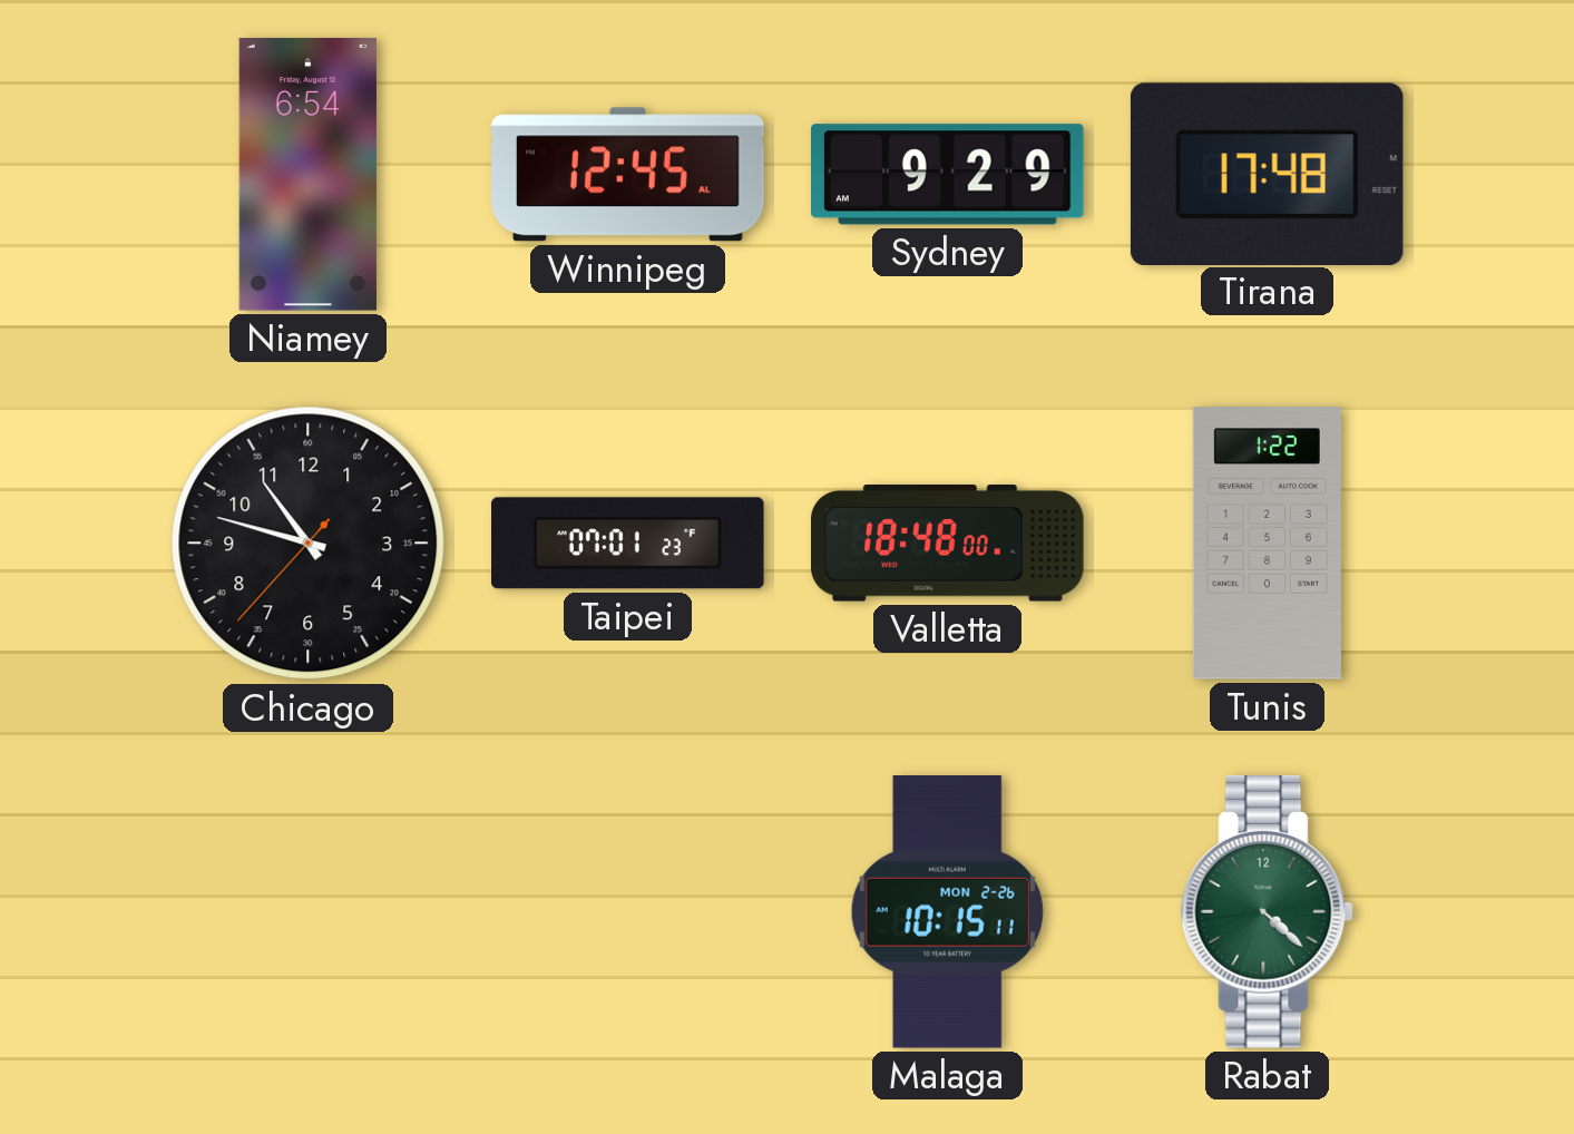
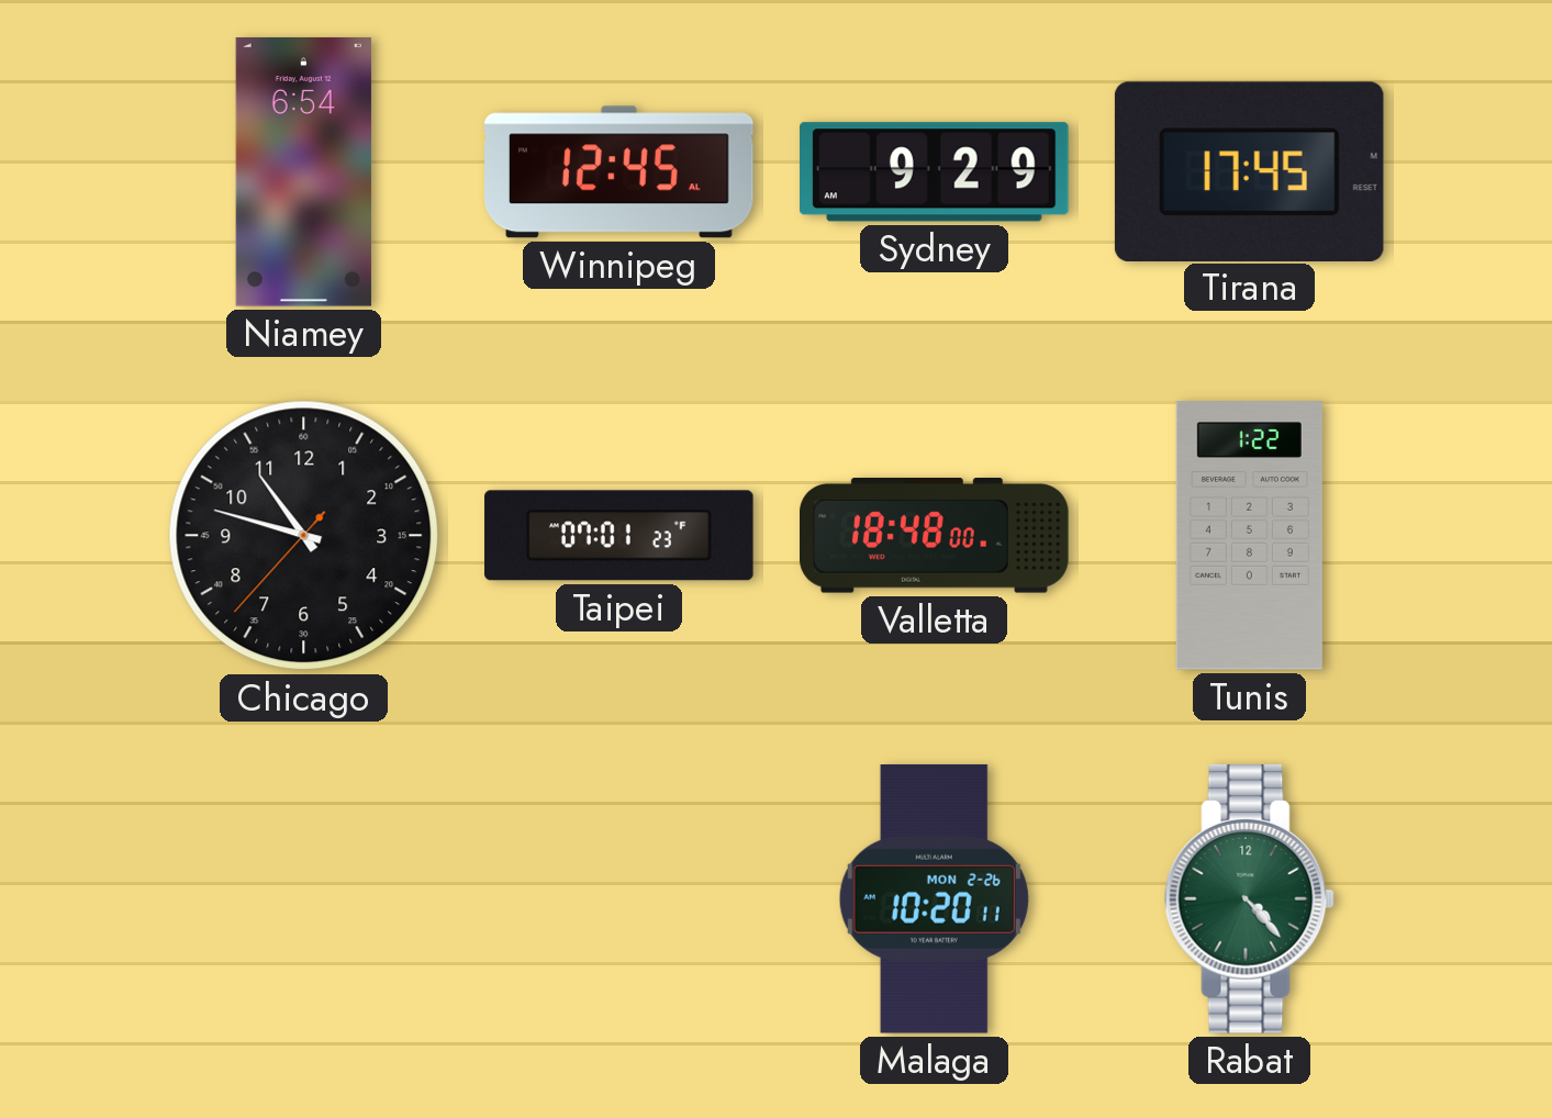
Tirana: 17:48 -> 17:45
Malaga: 10:15 -> 10:20
Rabat: 4:22 -> 4:23
